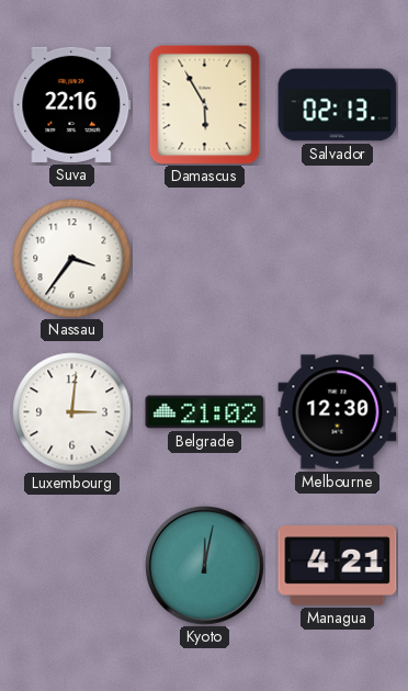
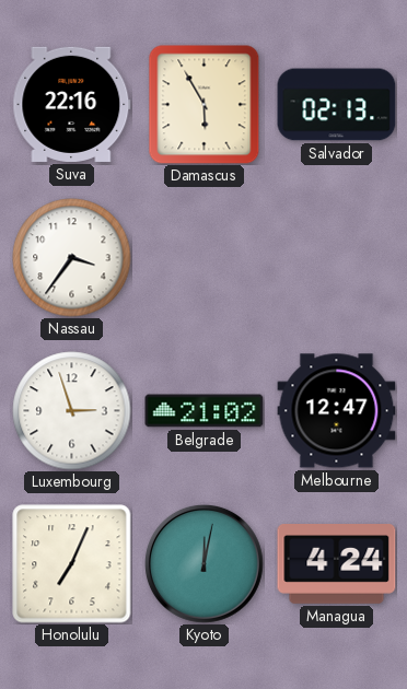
Luxembourg: 3:01 -> 2:57
Melbourne: 12:30 -> 12:47
Honolulu: none -> 7:04
Managua: 4:21 -> 4:24
